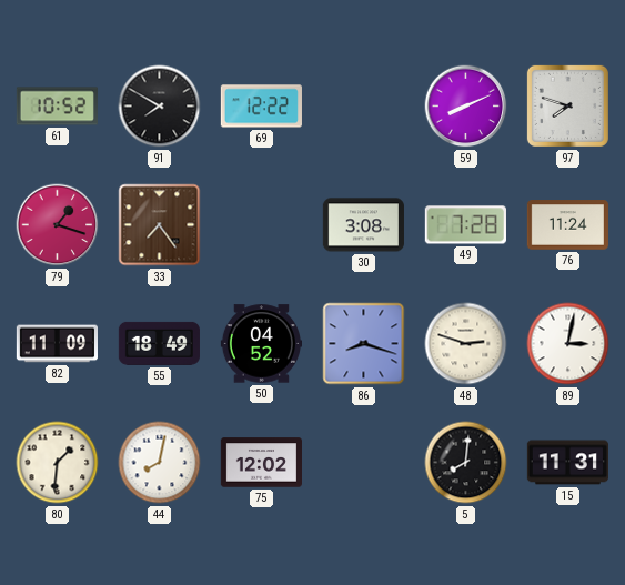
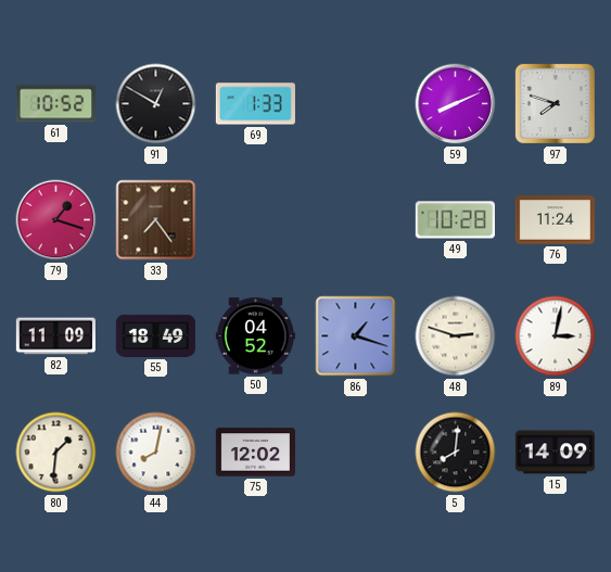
91: 7:50 -> 12:50
69: 12:22 -> 1:33
30: 3:08 -> none
49: 7:28 -> 10:28
86: 8:18 -> 1:18
15: 11:31 -> 14:09
